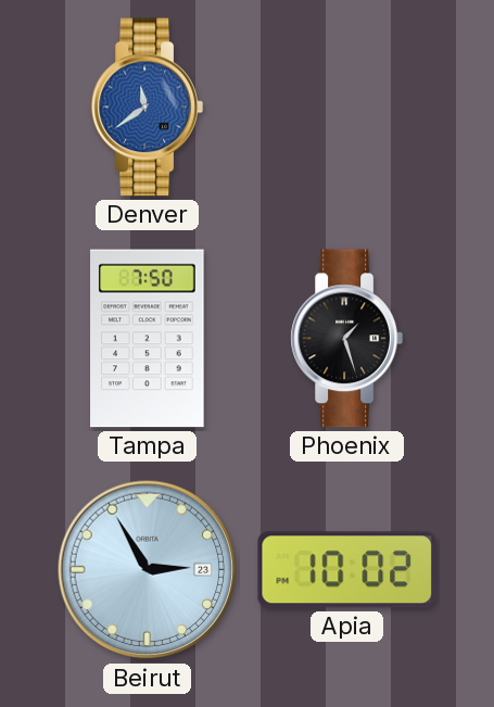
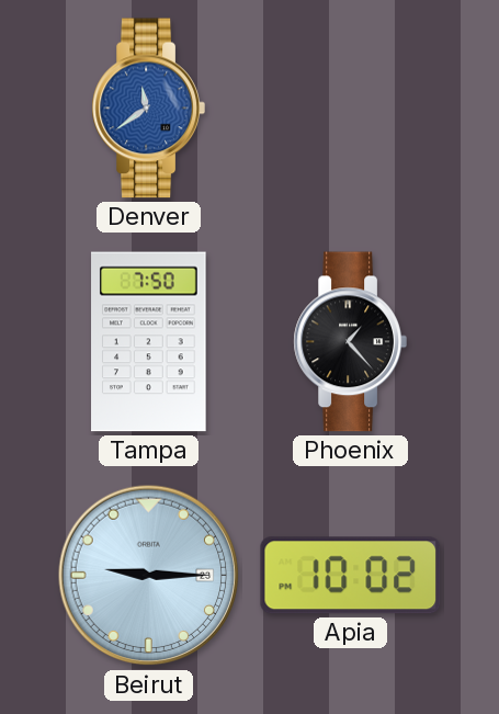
Phoenix: 1:27 -> 1:23
Beirut: 2:55 -> 9:15
